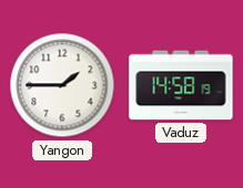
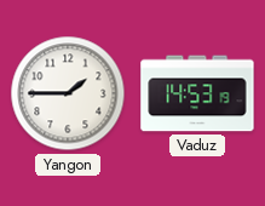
Vaduz: 14:58 -> 14:53
